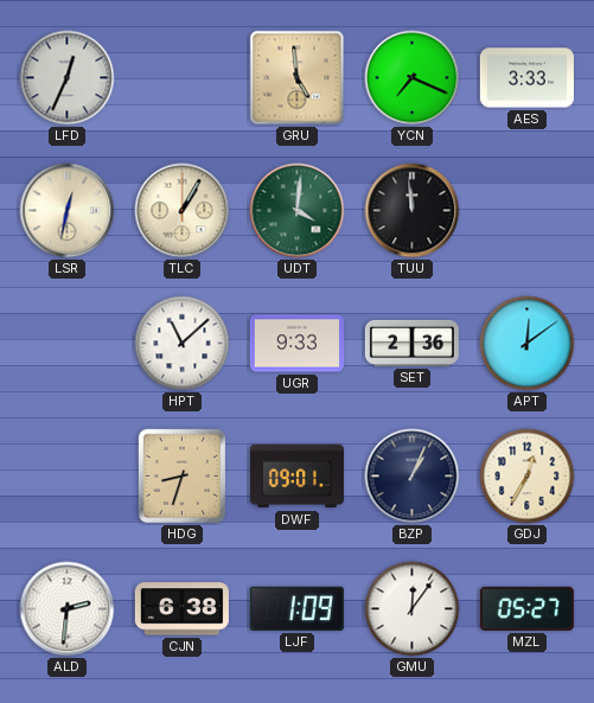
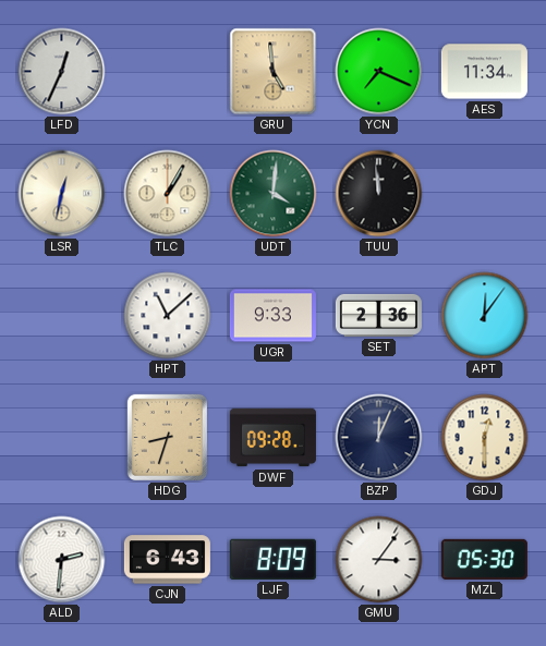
AES: 3:33 -> 11:34
APT: 12:09 -> 12:06
DWF: 09:01 -> 09:28
BZP: 1:04 -> 12:04
GDJ: 12:35 -> 12:30
CJN: 6:38 -> 6:43
LJF: 1:09 -> 8:09
GMU: 12:06 -> 3:06
MZL: 05:27 -> 05:30
